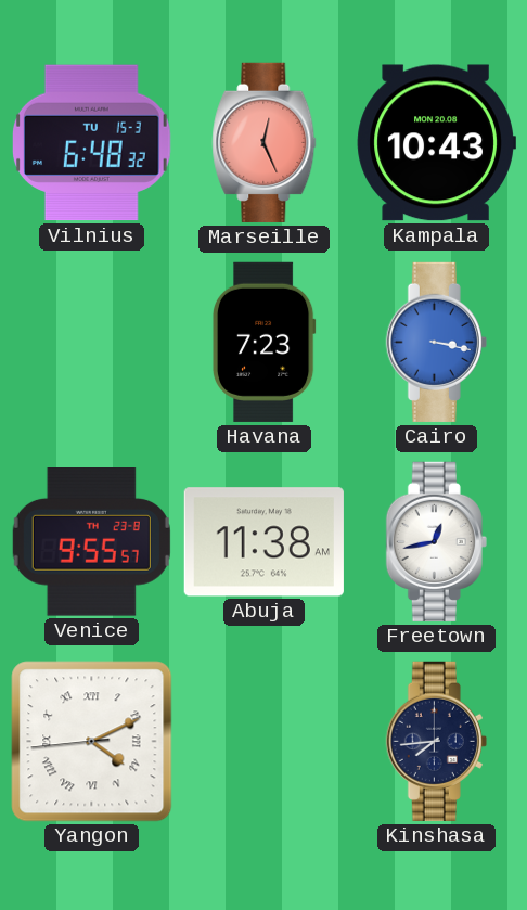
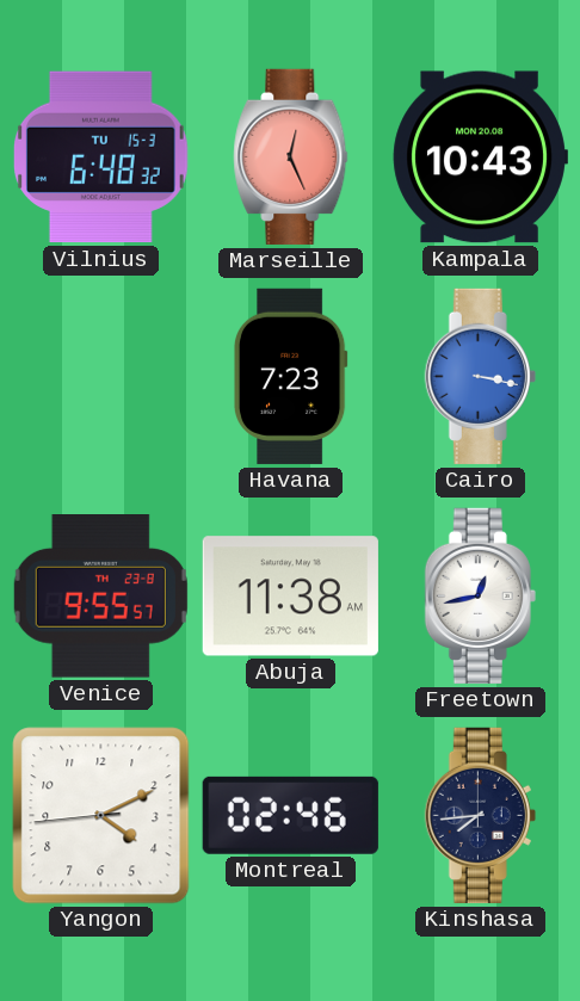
Yangon numerals: Roman -> Arabic
Montreal: none -> 02:46
